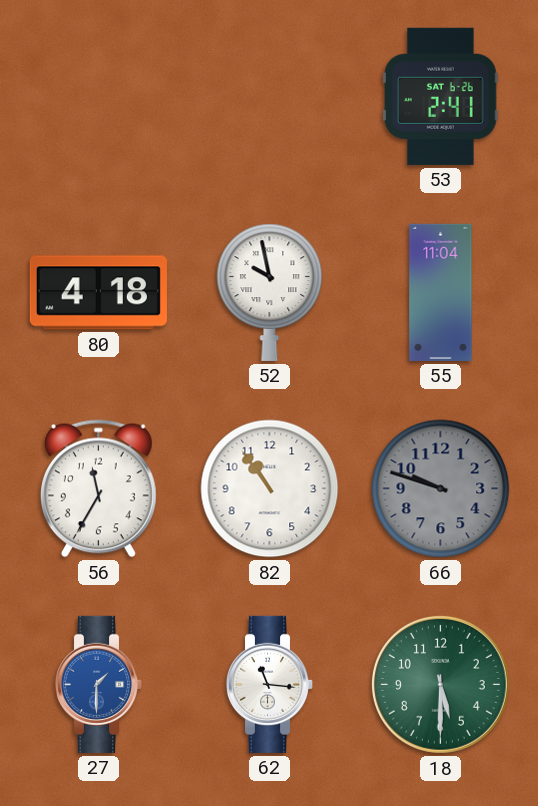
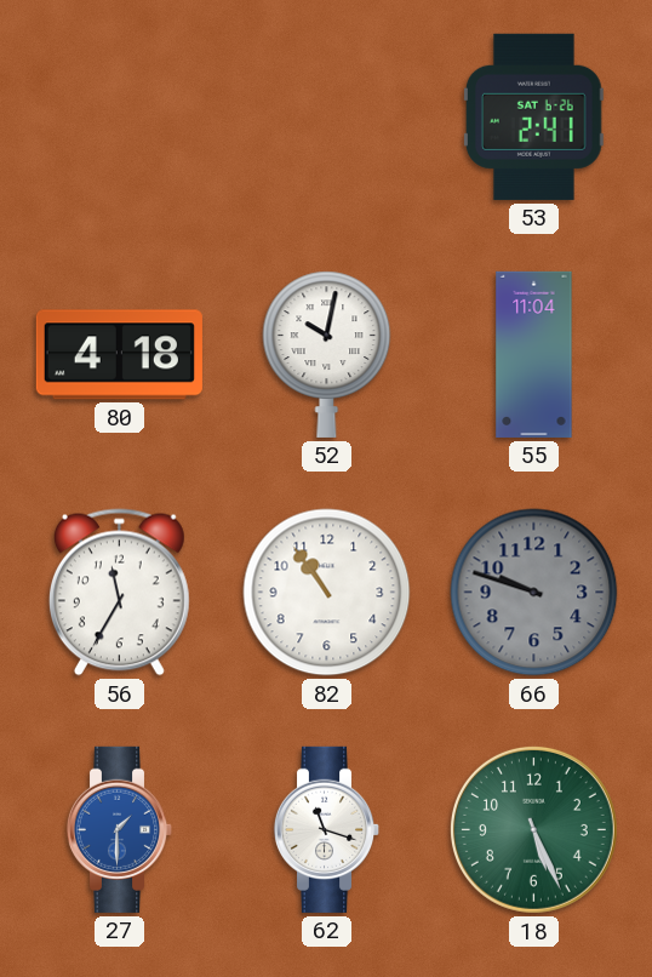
52: 9:58 -> 10:02
62: 11:16 -> 11:18
18: 5:30 -> 5:26
